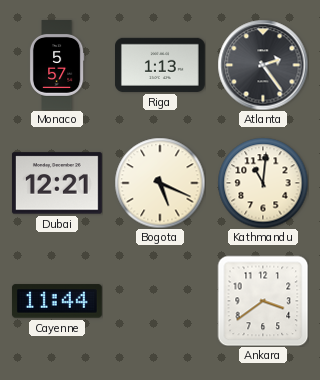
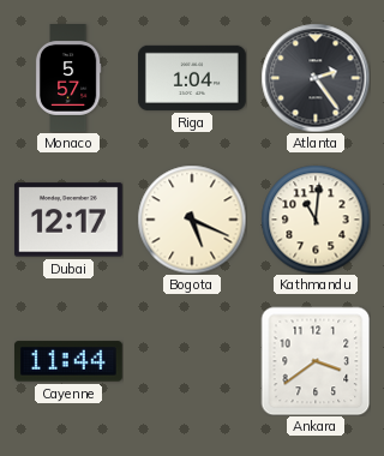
Riga: 1:13 -> 1:04
Dubai: 12:21 -> 12:17
